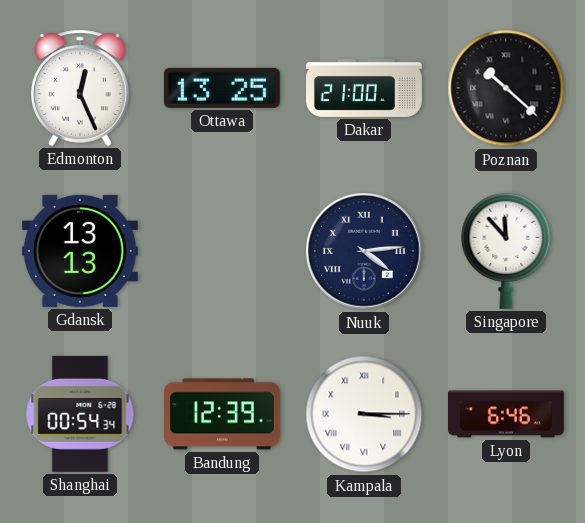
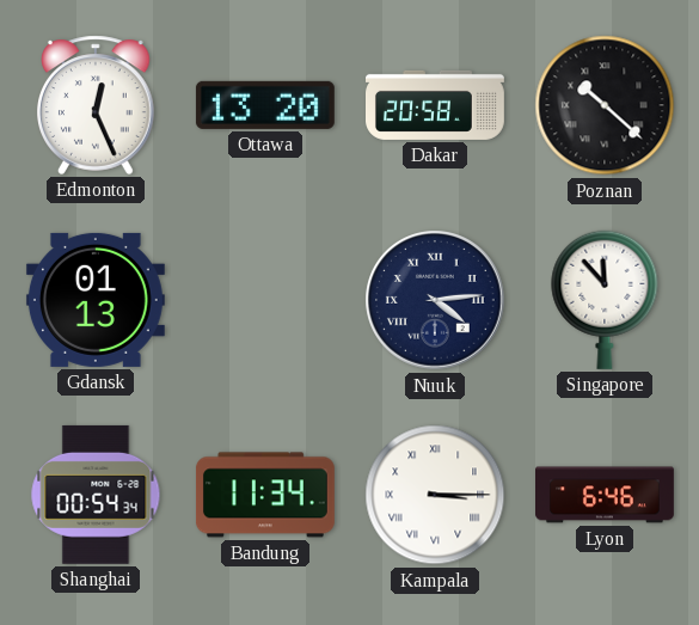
Ottawa: 13:25 -> 13:20
Dakar: 21:00 -> 20:58
Gdansk: 13:13 -> 01:13
Bandung: 12:39 -> 11:34
